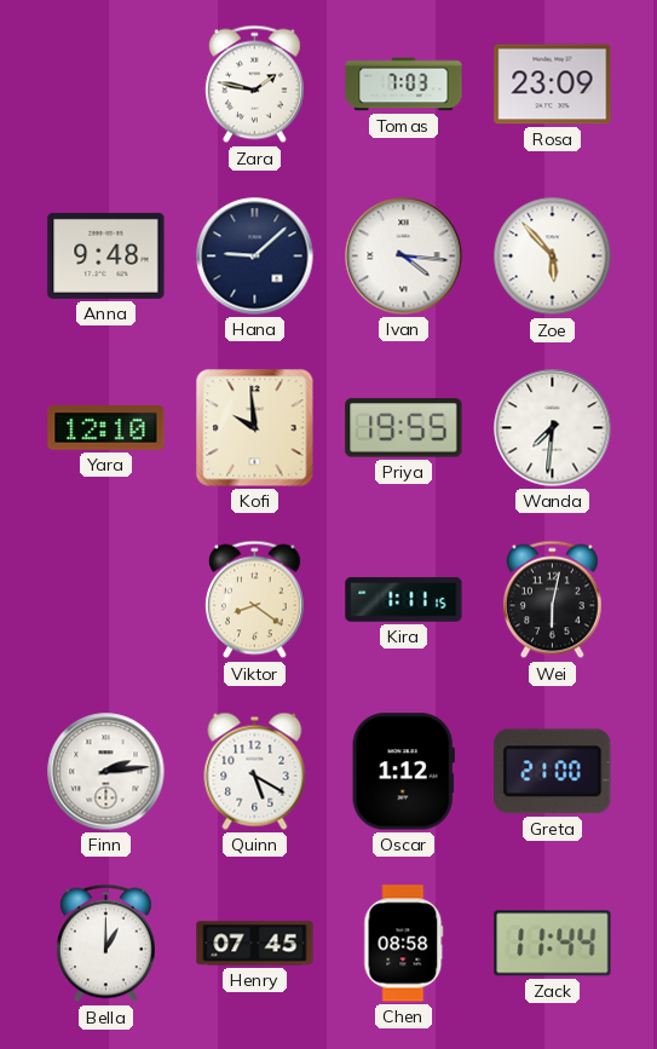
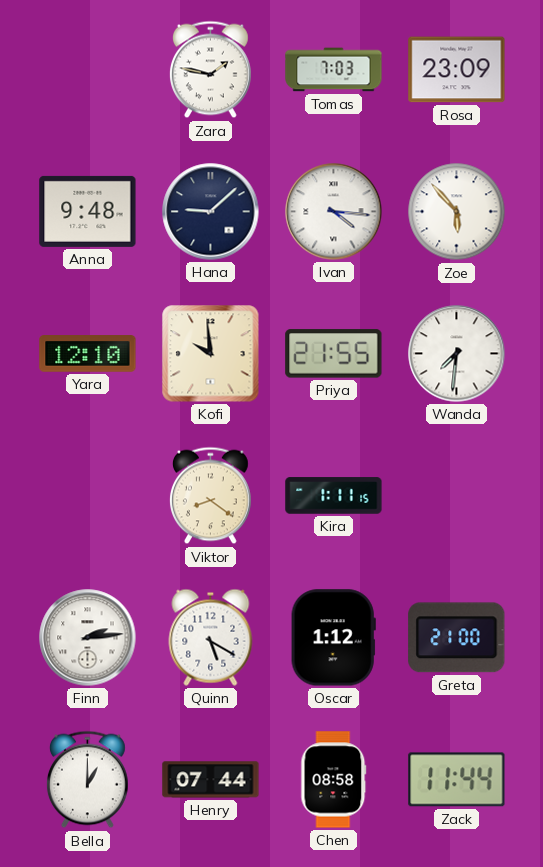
Priya: 19:55 -> 21:55
Wei: 6:02 -> none
Henry: 07:45 -> 07:44
